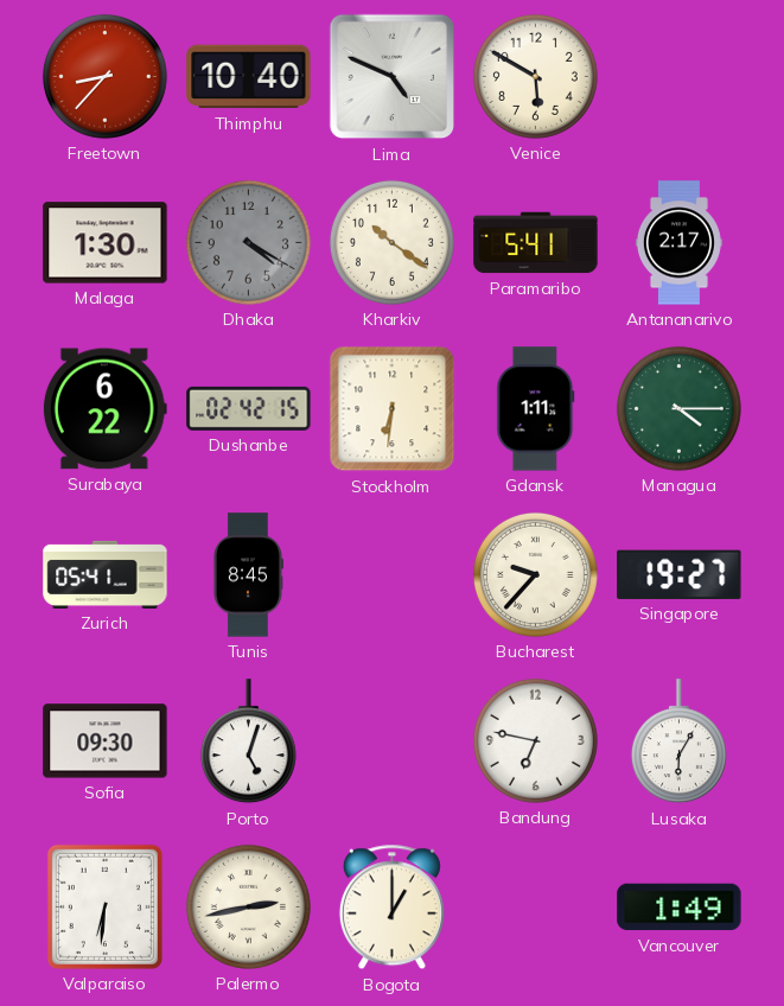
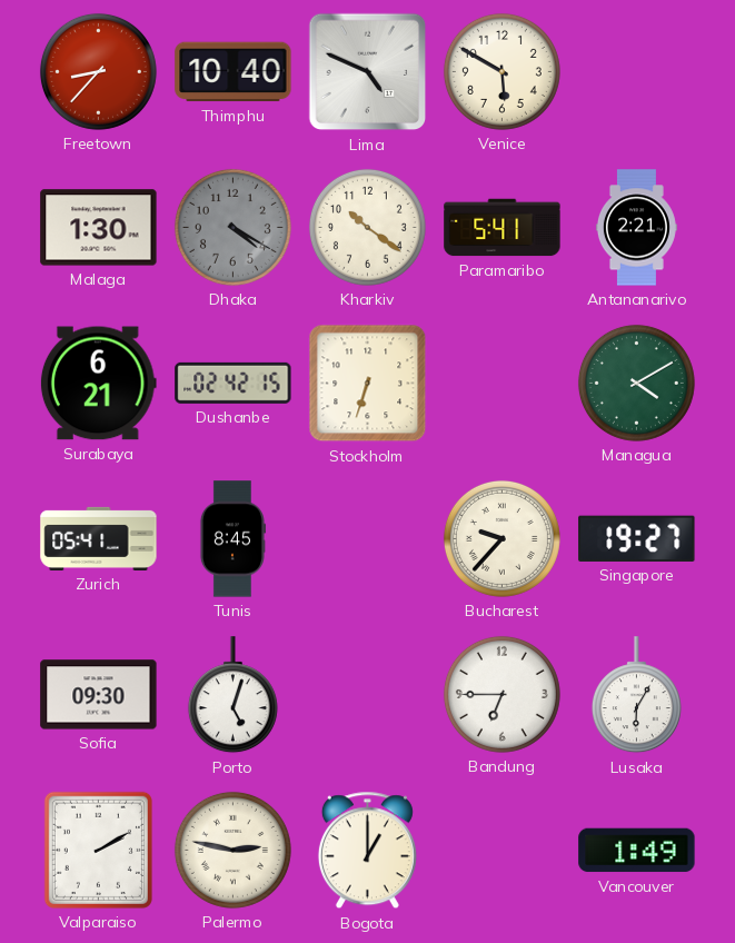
Antananarivo: 2:17 -> 2:21
Surabaya: 6:22 -> 6:21
Stockholm: 6:31 -> 6:33
Gdansk: 1:11 -> none
Managua: 4:15 -> 4:10
Bandung: 6:47 -> 6:45
Valparaiso: 6:31 -> 2:10
Palermo: 2:43 -> 2:47
